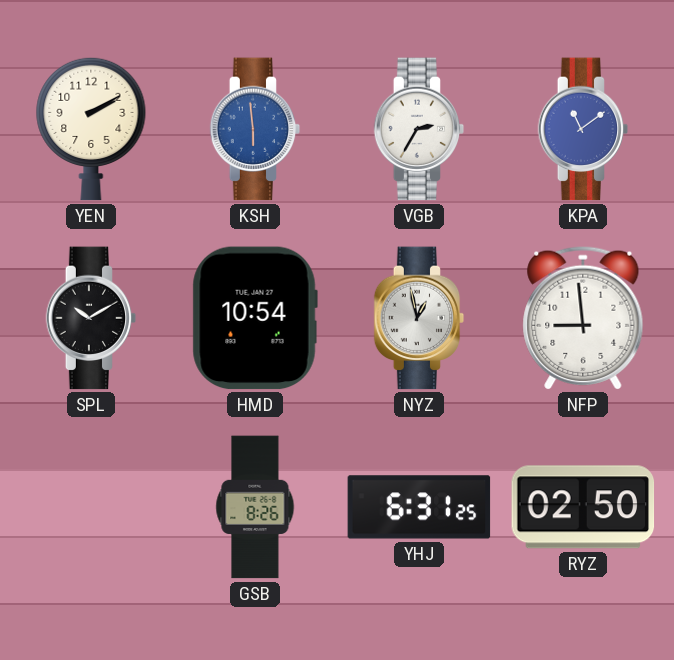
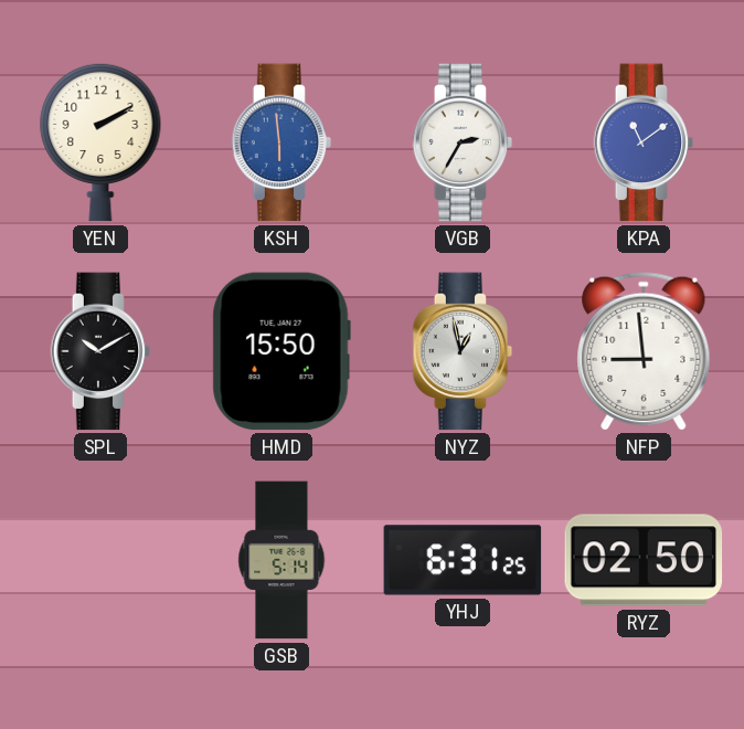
HMD: 10:54 -> 15:50
GSB: 8:26 -> 5:14
